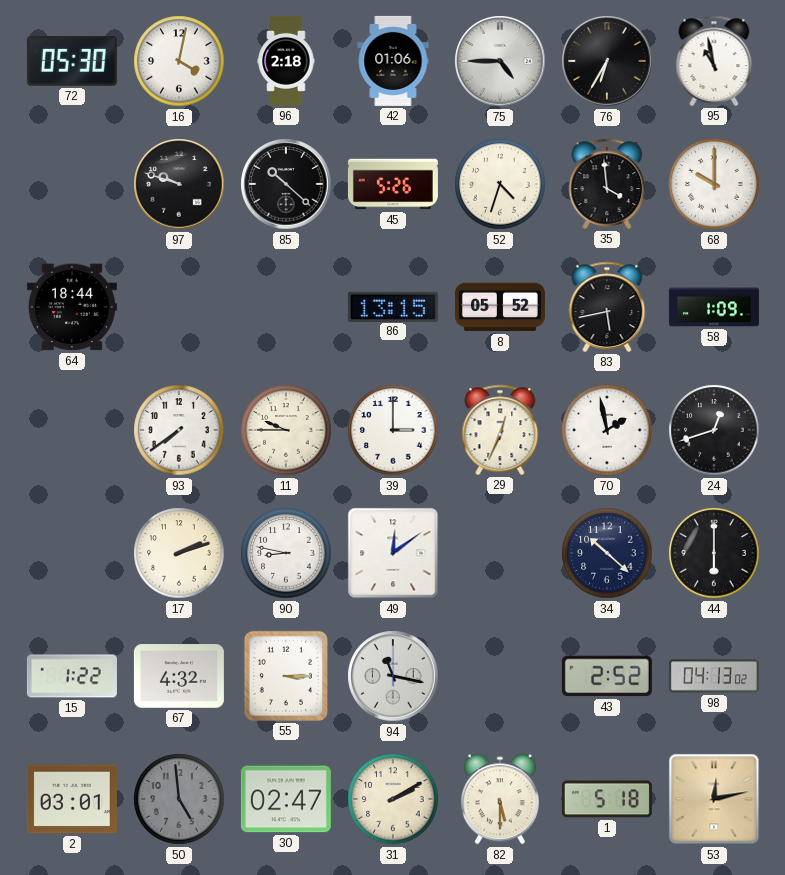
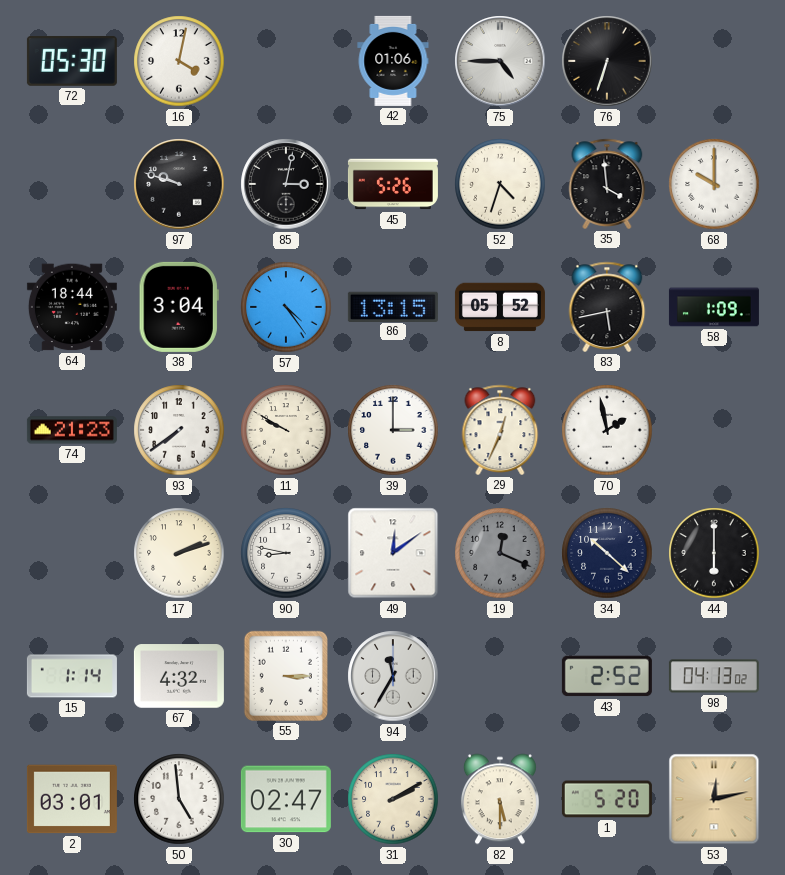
96: 2:18 -> none
76: 6:35 -> 6:33
95: 10:58 -> none
85: 10:22 -> 3:02
38: none -> 3:04
57: none -> 4:24
74: none -> 21:23
11: 9:45 -> 9:50
24: 12:42 -> none
19: none -> 12:19
15: 1:22 -> 1:14
94: 11:17 -> 11:35
50 dial: grey -> white
1: 5:18 -> 5:20
